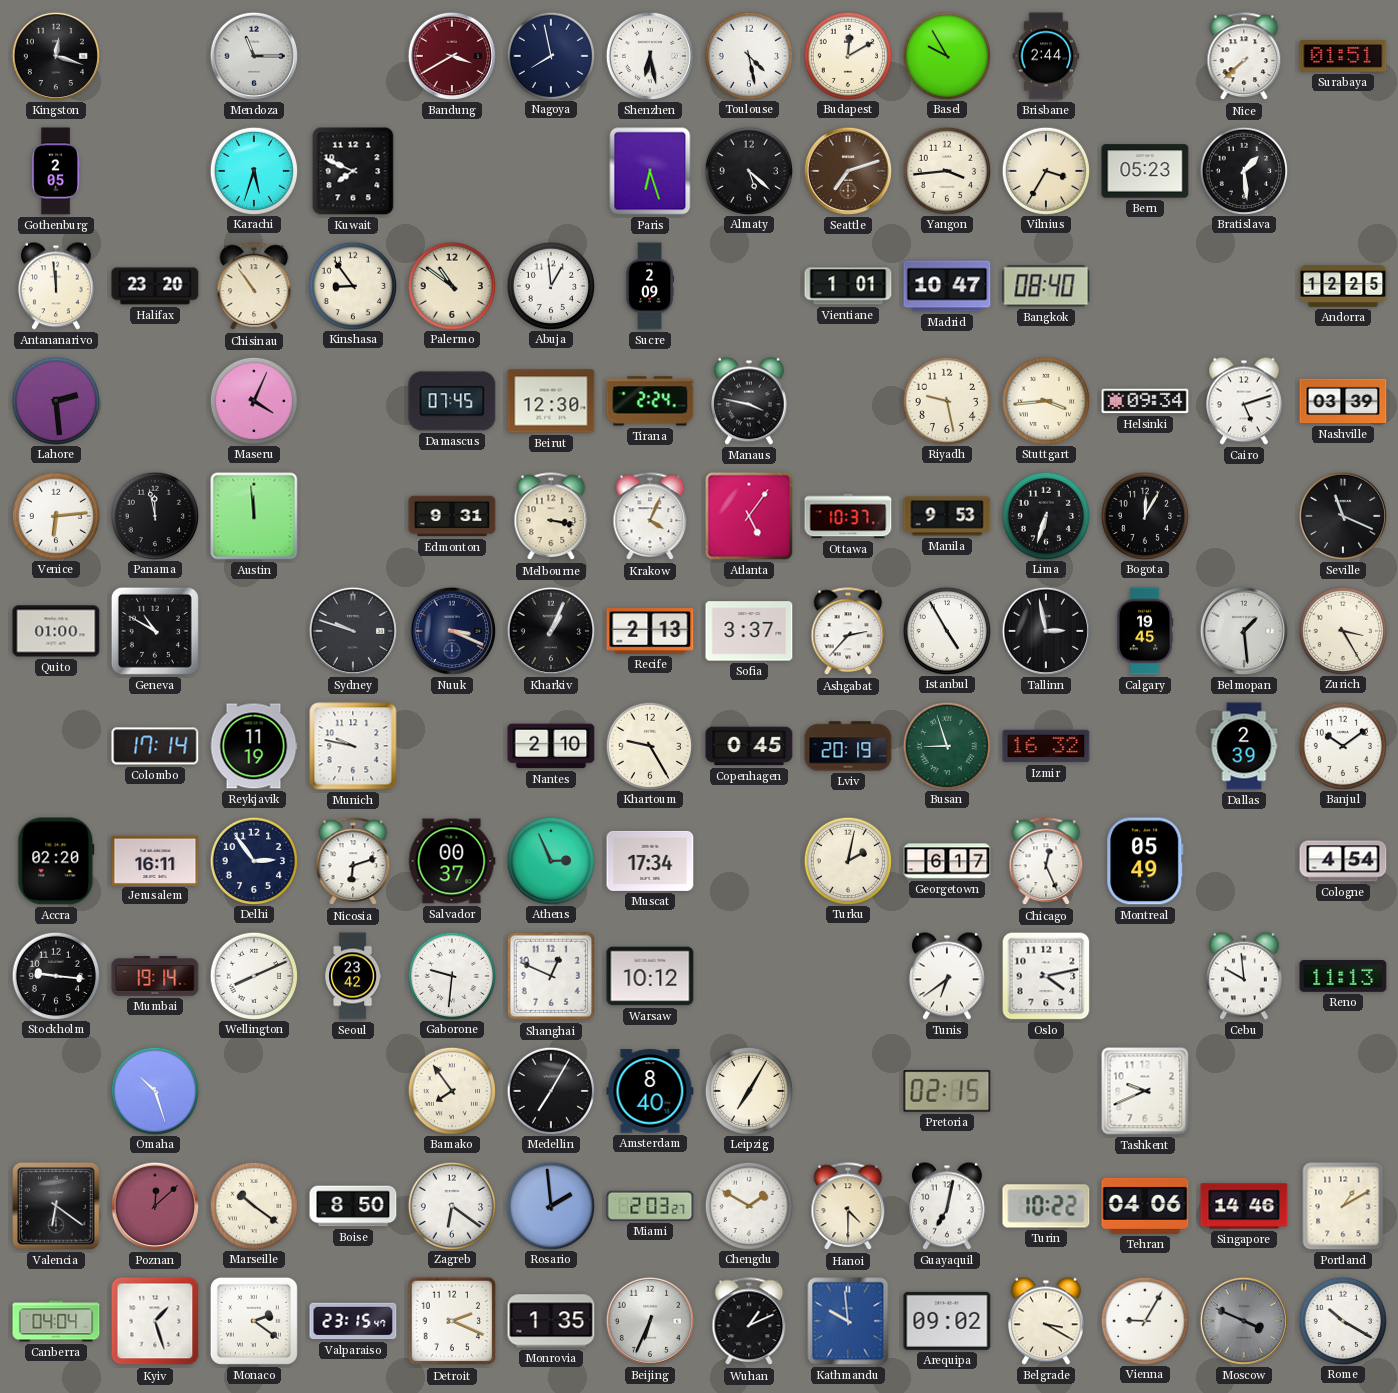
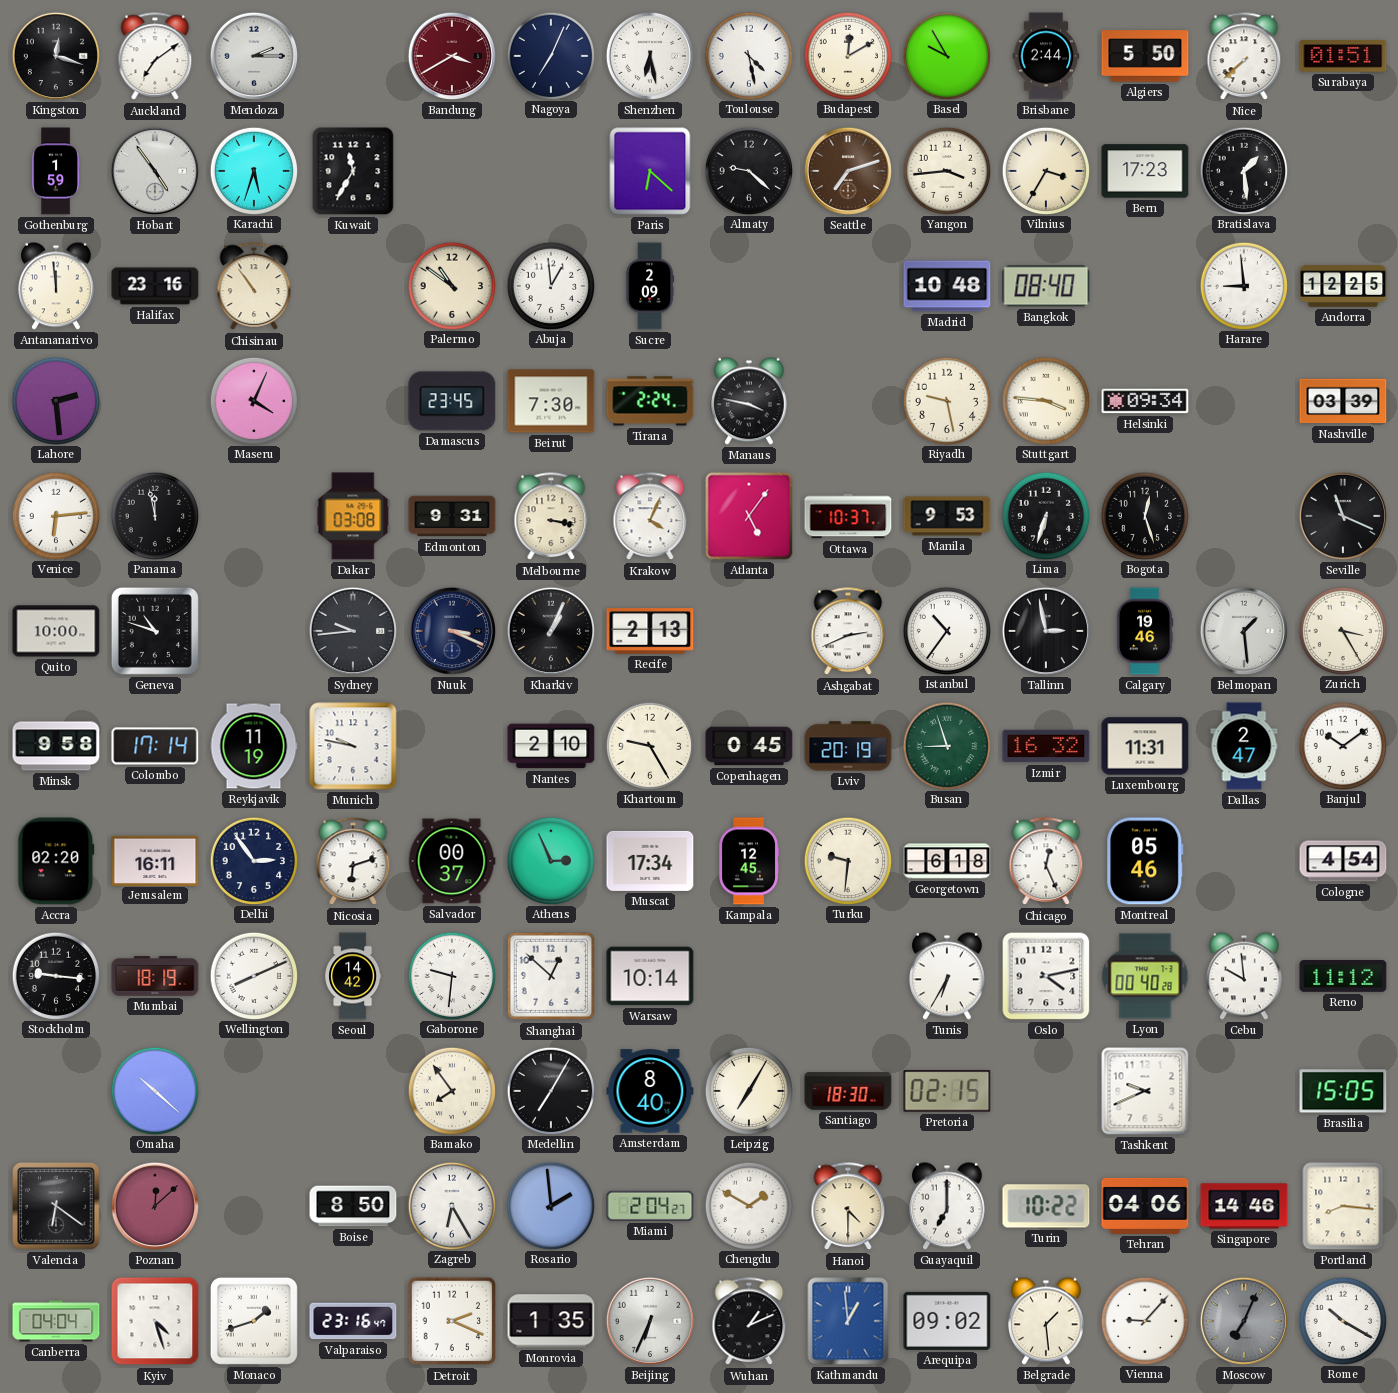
Auckland: none -> 7:09
Mendoza: 11:15 -> 2:15
Nagoya: 7:58 -> 7:04
Algiers: none -> 5:50
Gothenburg: 2:05 -> 1:59
Hobart: none -> 4:54
Kuwait: 7:49 -> 11:35
Paris: 6:27 -> 6:22
Almaty: 5:22 -> 9:22
Bern: 05:23 -> 17:23
Halifax: 23:20 -> 23:16
Kinshasa: 8:54 -> none
Vientiane: 1:01 -> none
Madrid: 10:47 -> 10:48
Harare: none -> 8:59
Damascus: 07:45 -> 23:45
Beirut: 12:30 -> 7:30
Stuttgart: 3:44 -> 3:46
Cairo: 5:12 -> none
Austin: 11:59 -> none
Dakar: none -> 03:08
Bogota: 12:05 -> 12:27
Quito: 01:00 -> 10:00
Geneva: 10:50 -> 10:48
Sydney: 9:48 -> 9:44
Sofia: 3:37 -> none
Ashgabat: 2:37 -> 2:41
Istanbul: 4:55 -> 10:36
Calgary: 19:45 -> 19:46
Minsk: none -> 9:58
Luxembourg: none -> 11:31
Dallas: 2:39 -> 2:47
Kampala: none -> 12:45
Turku: 2:02 -> 9:31
Georgetown: 6:17 -> 6:18
Montreal: 05:49 -> 05:46
Mumbai: 19:14 -> 18:19
Seoul: 23:42 -> 14:42
Shanghai: 12:49 -> 12:52
Warsaw: 10:12 -> 10:14
Tunis: 6:39 -> 6:35
Lyon: none -> 00:40
Reno: 11:13 -> 11:12
Omaha: 10:27 -> 10:22
Santiago: none -> 18:30
Brasilia: none -> 15:05
Marseille: 10:21 -> none
Zagreb: 6:21 -> 6:25
Miami: 2:03 -> 2:04
Guayaquil: 7:02 -> 7:00
Portland: 1:10 -> 8:16
Kyiv: 1:27 -> 4:27
Monaco: 2:21 -> 1:42
Valparaiso: 23:15 -> 23:16
Kathmandu: 9:59 -> 12:59
Belgrade: 3:20 -> 1:29
Vienna: 9:05 -> 9:07
Moscow: 3:49 -> 7:04
